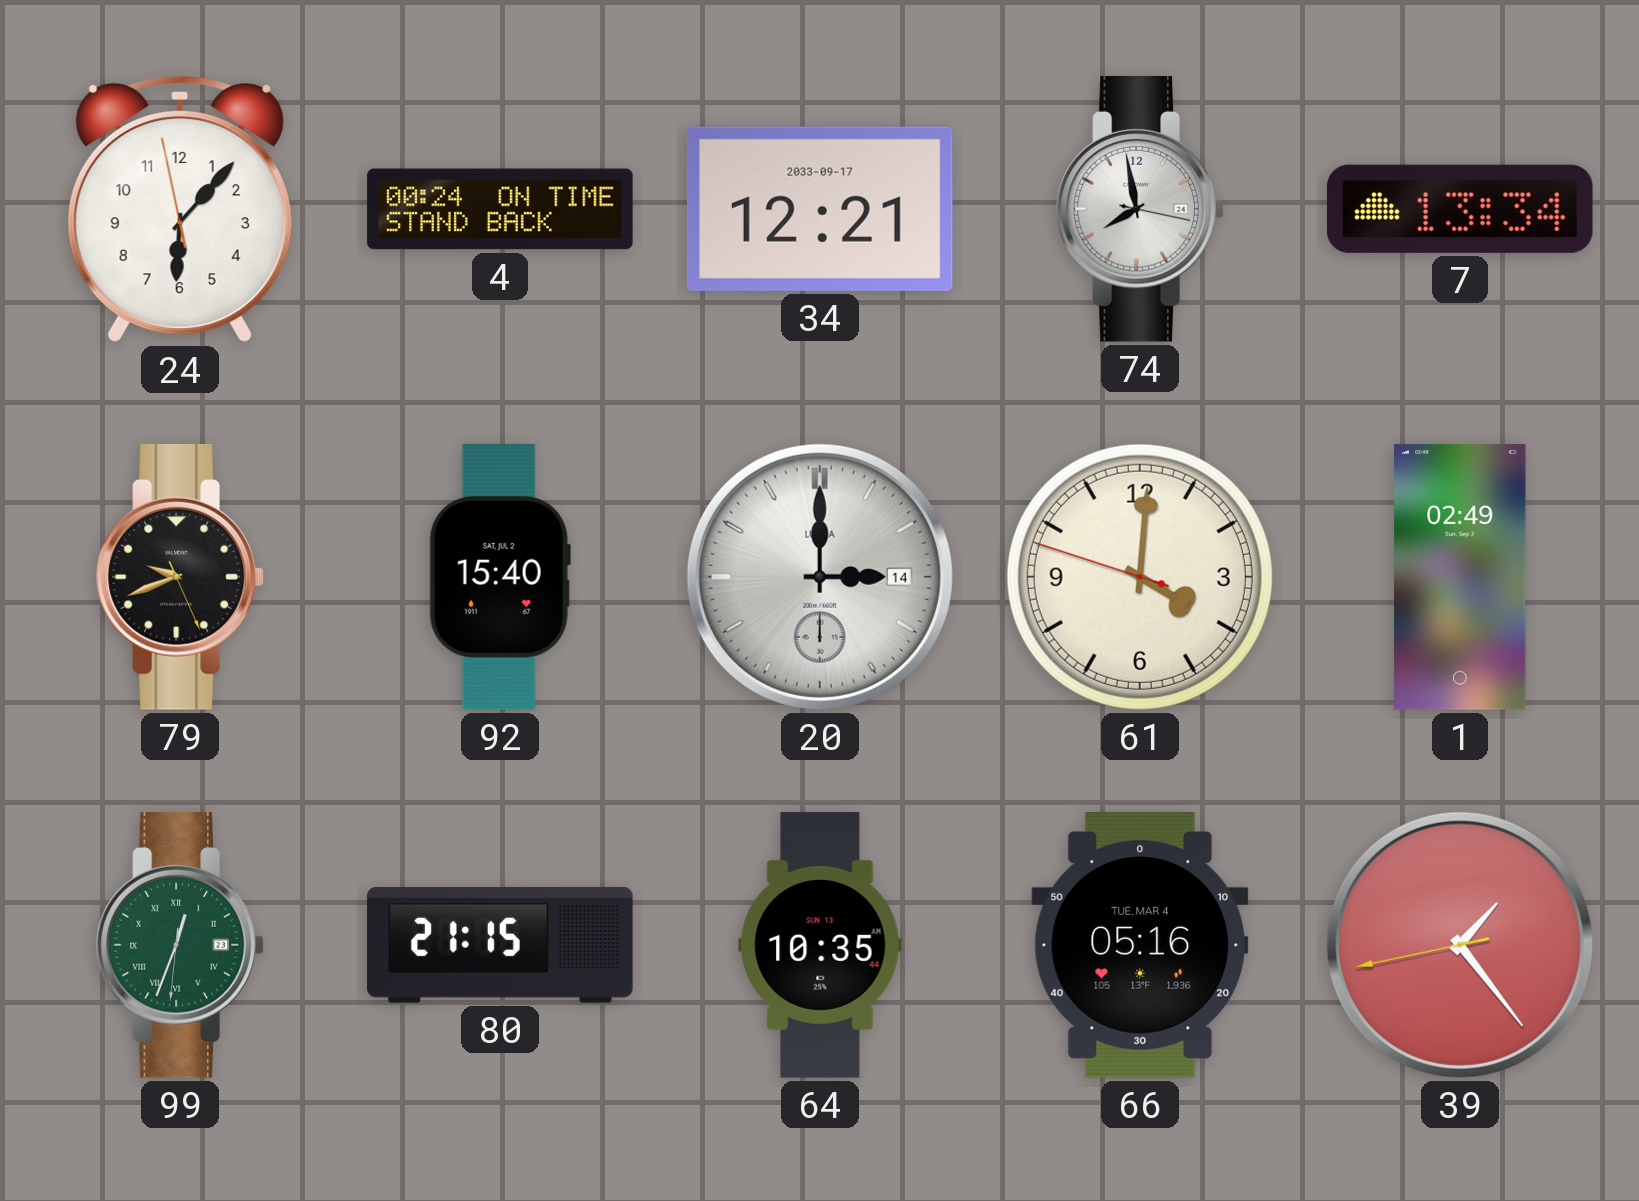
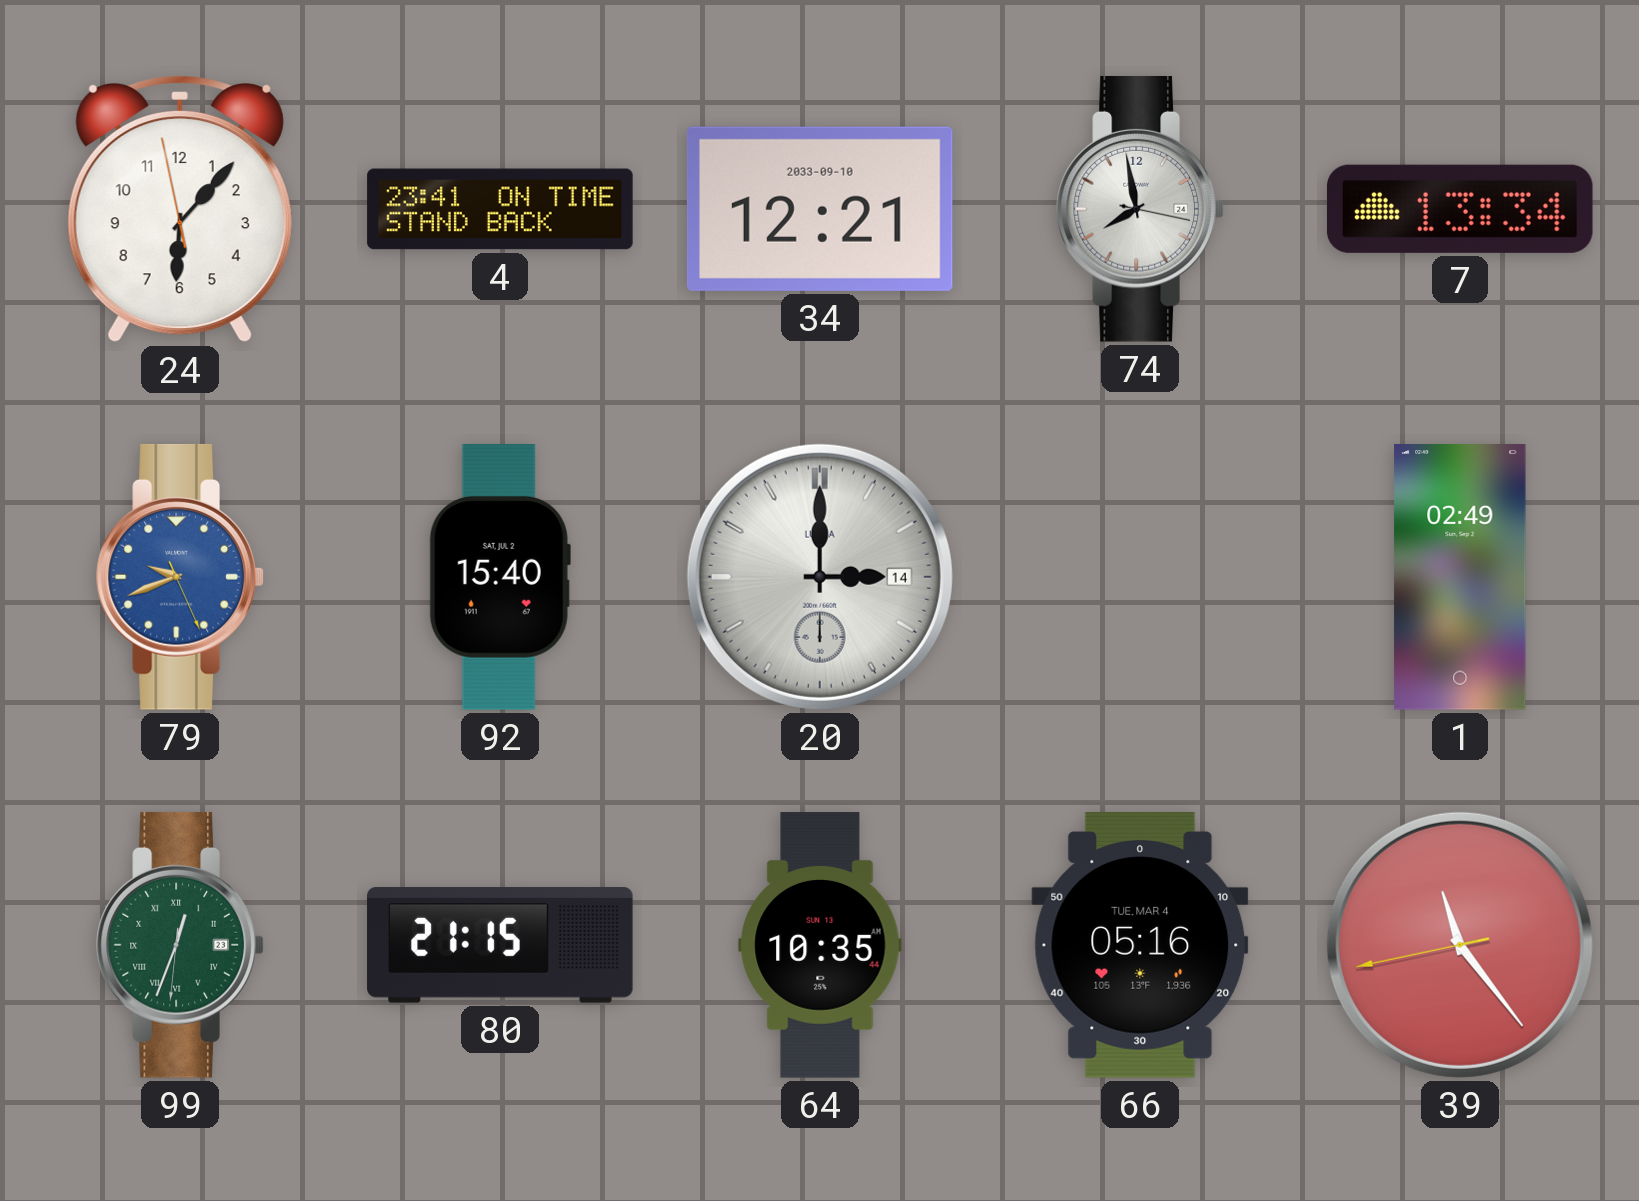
4: 00:24 -> 23:41
34 date: 2033-09-17 -> 2033-09-10
79 dial: black -> blue
61: 4:00 -> none
39: 1:23 -> 11:23
